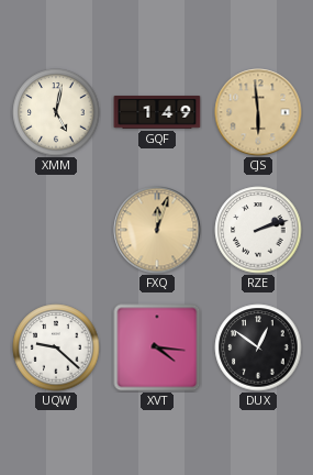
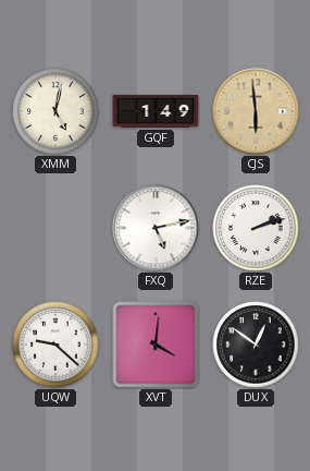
FXQ: 12:03 -> 5:13
FXQ dial: champagne -> white
XVT: 4:16 -> 4:01
